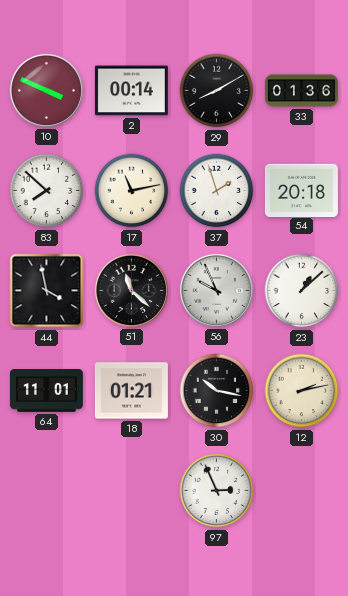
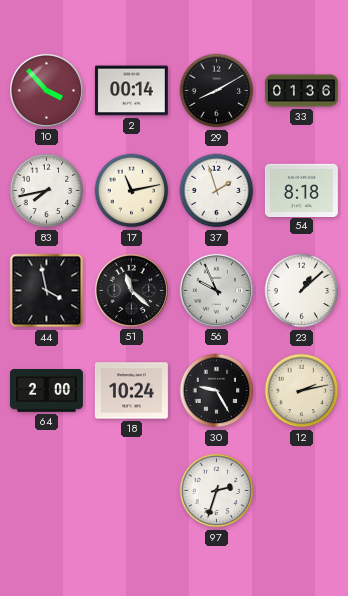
10: 3:49 -> 3:53
83: 7:52 -> 7:43
54: 20:18 -> 8:18
64: 11:01 -> 2:00
18: 01:21 -> 10:24
30: 10:17 -> 9:25
97: 2:56 -> 2:33
